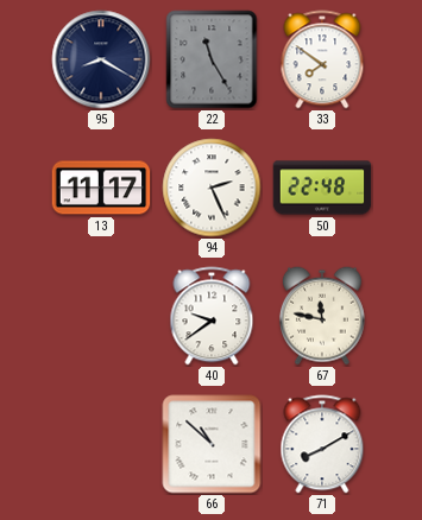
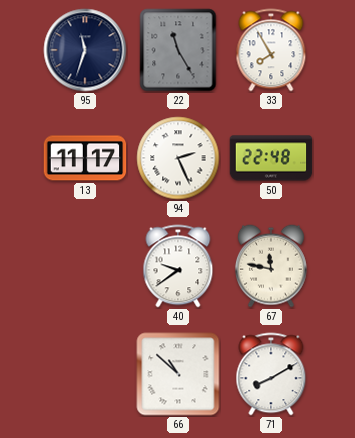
95: 8:20 -> 11:33
33: 7:51 -> 7:55
